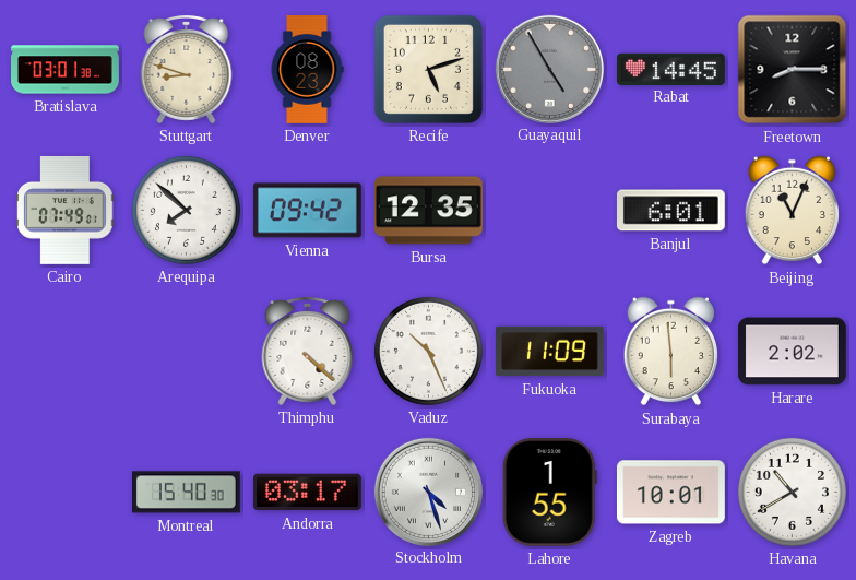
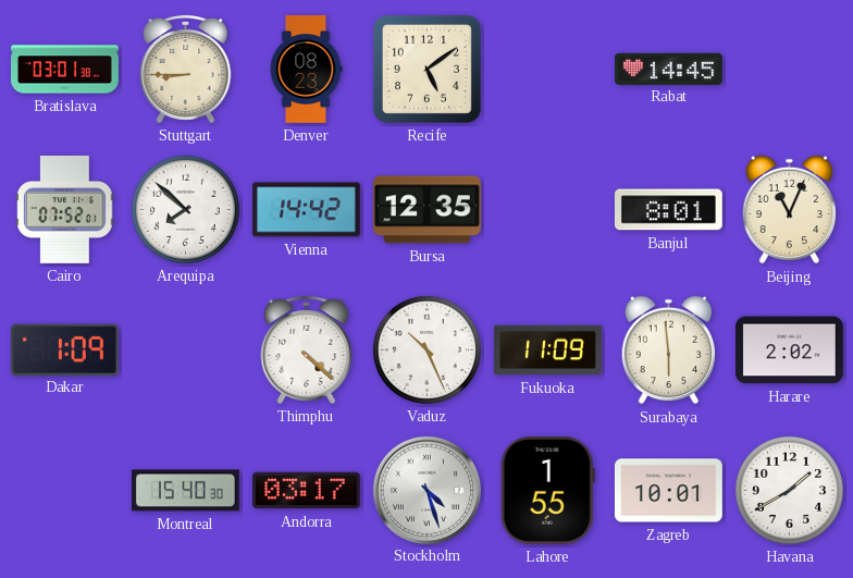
Stuttgart: 8:48 -> 8:45
Recife: 5:12 -> 5:09
Guayaquil: 4:55 -> none
Freetown: 8:15 -> none
Cairo: 07:49 -> 07:52
Vienna: 09:42 -> 14:42
Banjul: 6:01 -> 8:01
Dakar: none -> 1:09
Havana: 10:40 -> 1:40
